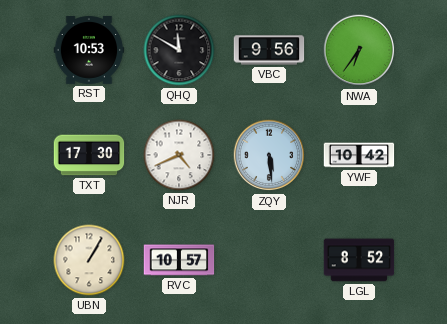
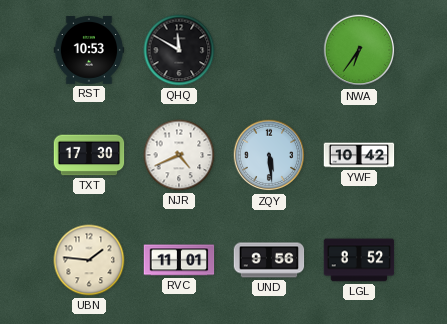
VBC: 9:56 -> none
UBN: 1:05 -> 1:46
RVC: 10:57 -> 11:01
UND: none -> 9:56
